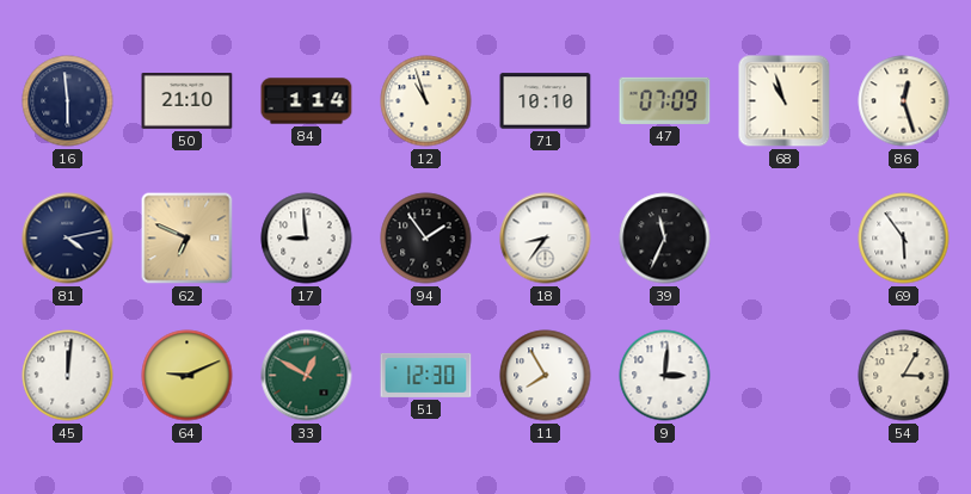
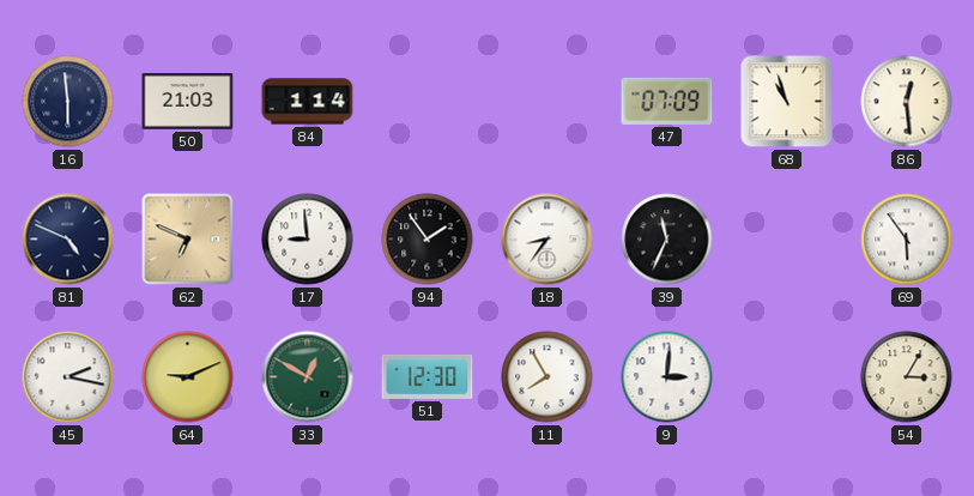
50: 21:10 -> 21:03
12: 10:57 -> none
71: 10:10 -> none
86: 12:27 -> 12:29
81: 4:13 -> 4:49
45: 12:01 -> 2:17
